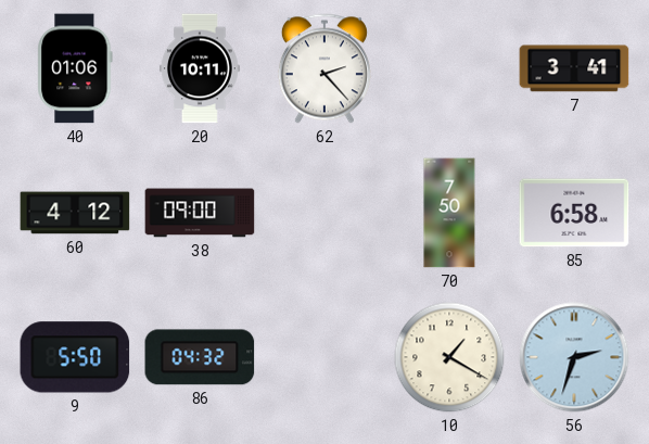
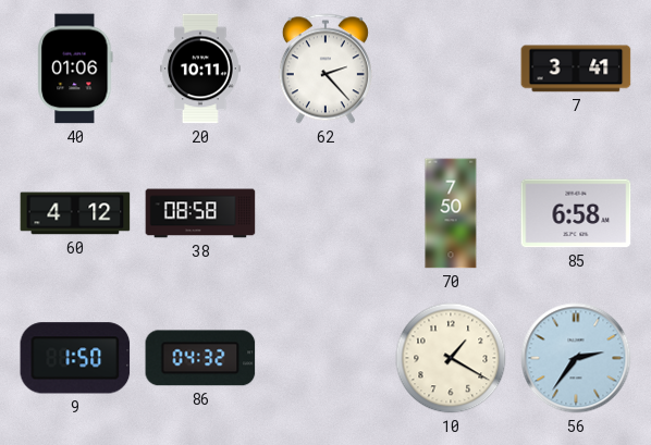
38: 09:00 -> 08:58
9: 5:50 -> 1:50
56: 2:33 -> 2:36
